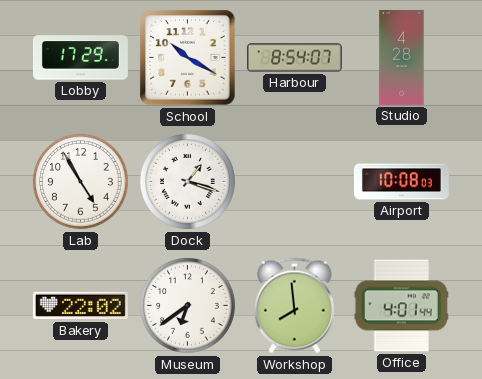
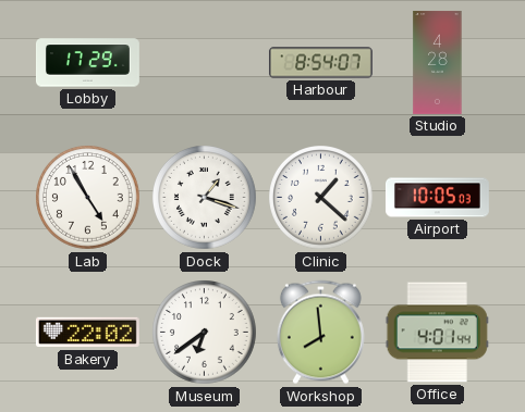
School: 10:20 -> none
Clinic: none -> 1:22
Airport: 10:08 -> 10:05
